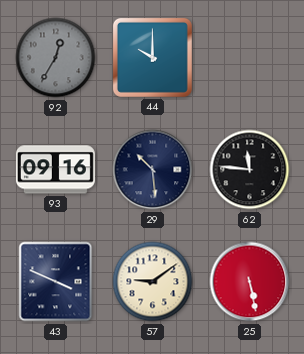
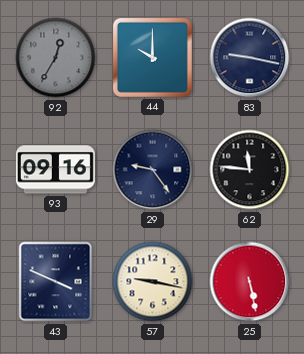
83: none -> 9:17
29: 10:29 -> 9:24
57: 9:09 -> 9:17
